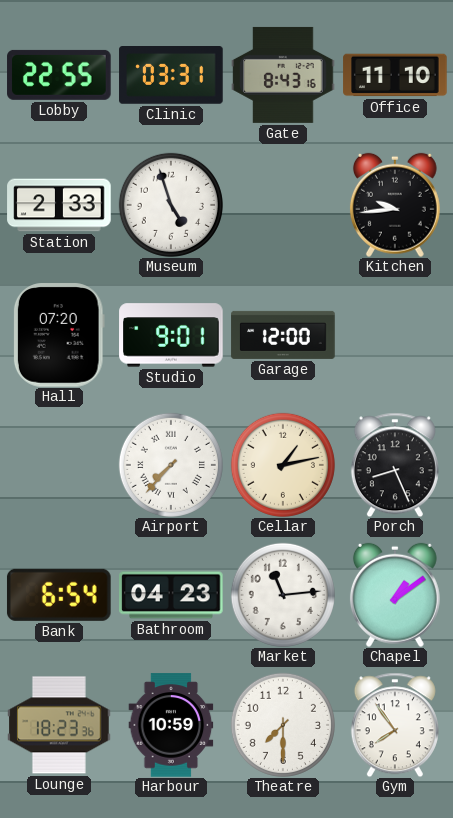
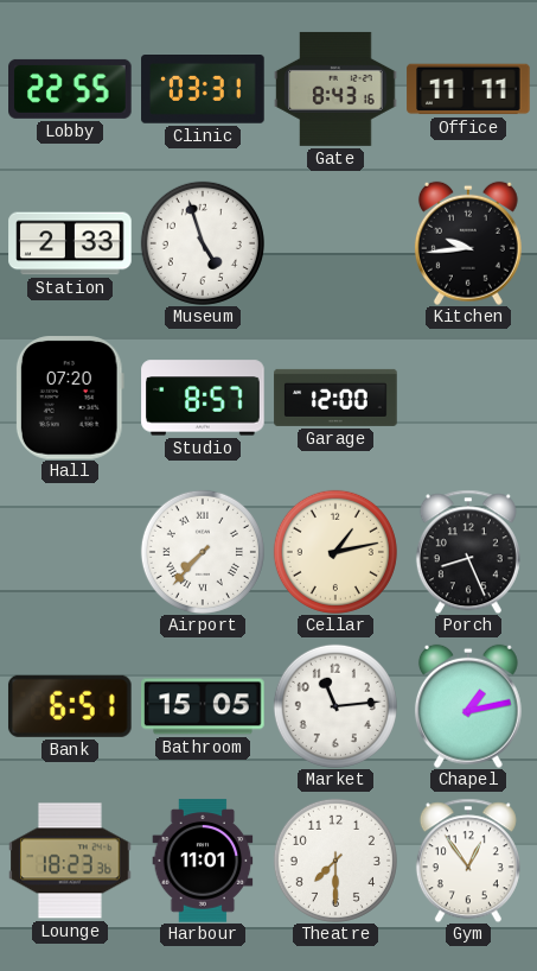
Office: 11:10 -> 11:11
Studio: 9:01 -> 8:57
Bank: 6:54 -> 6:51
Bathroom: 04:23 -> 15:05
Chapel: 1:09 -> 1:13
Harbour: 10:59 -> 11:01
Gym: 7:54 -> 12:54
